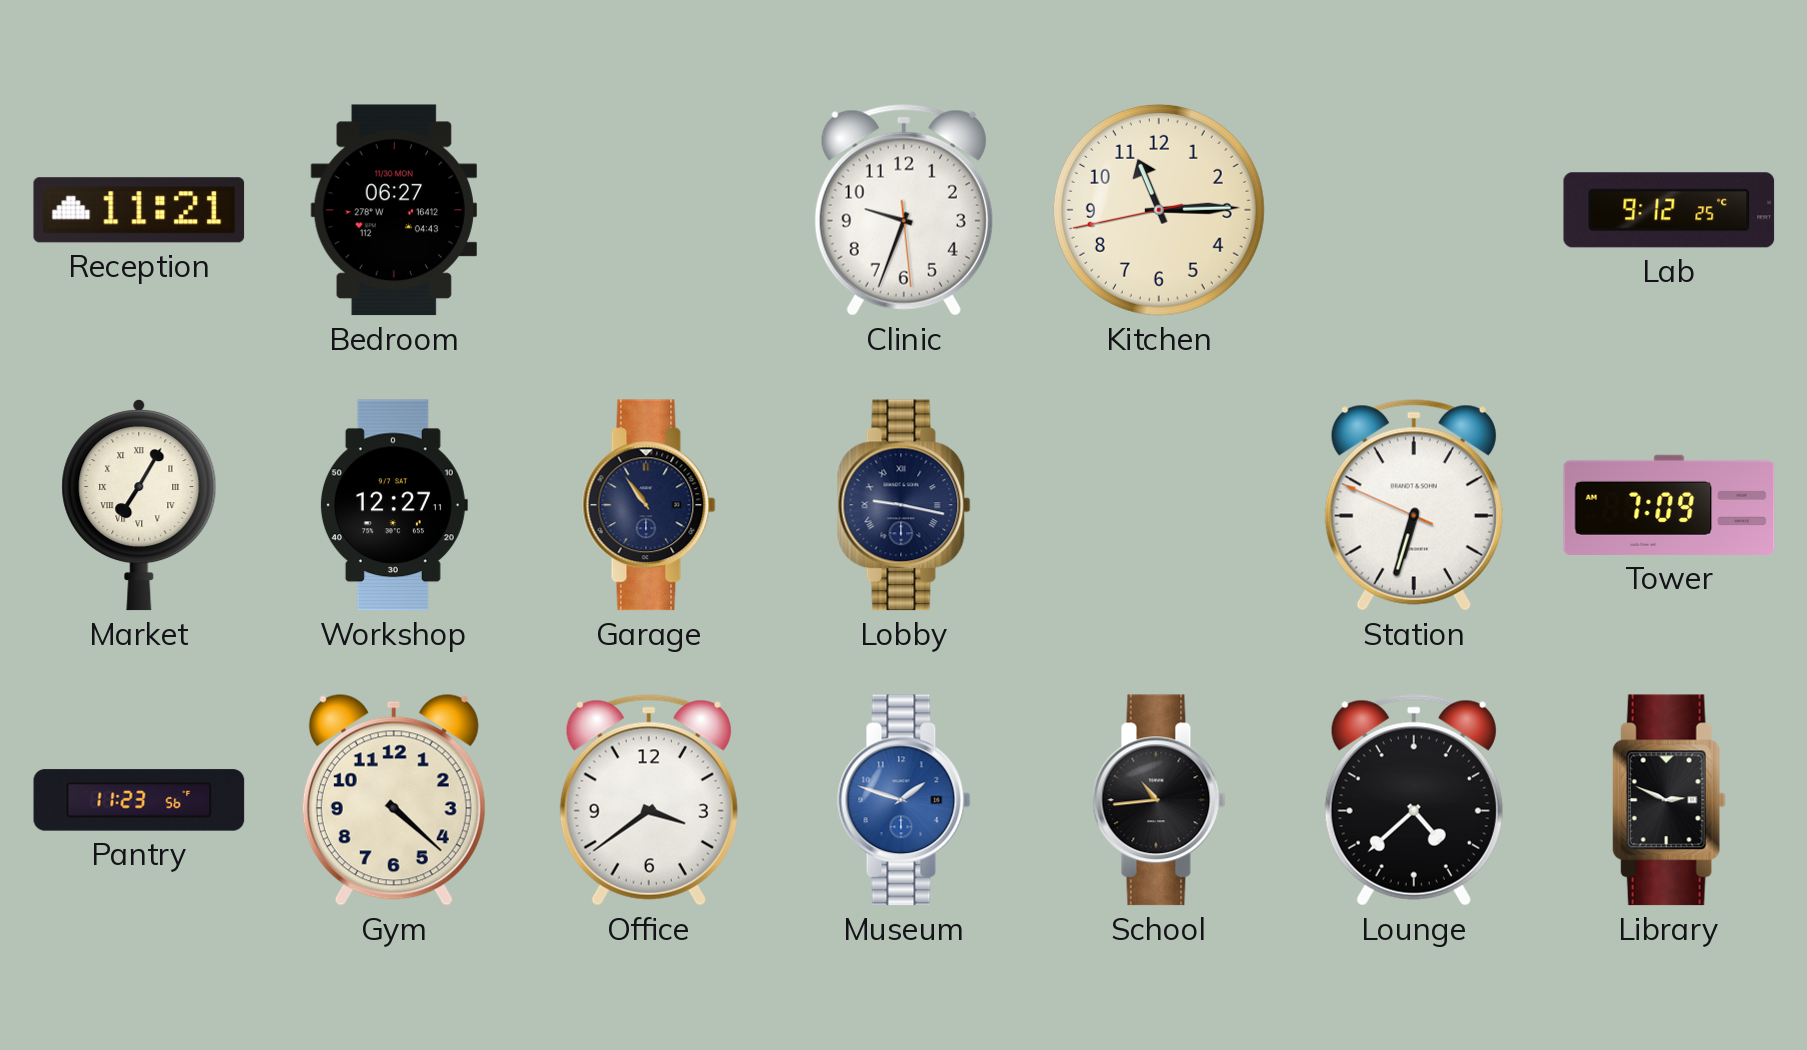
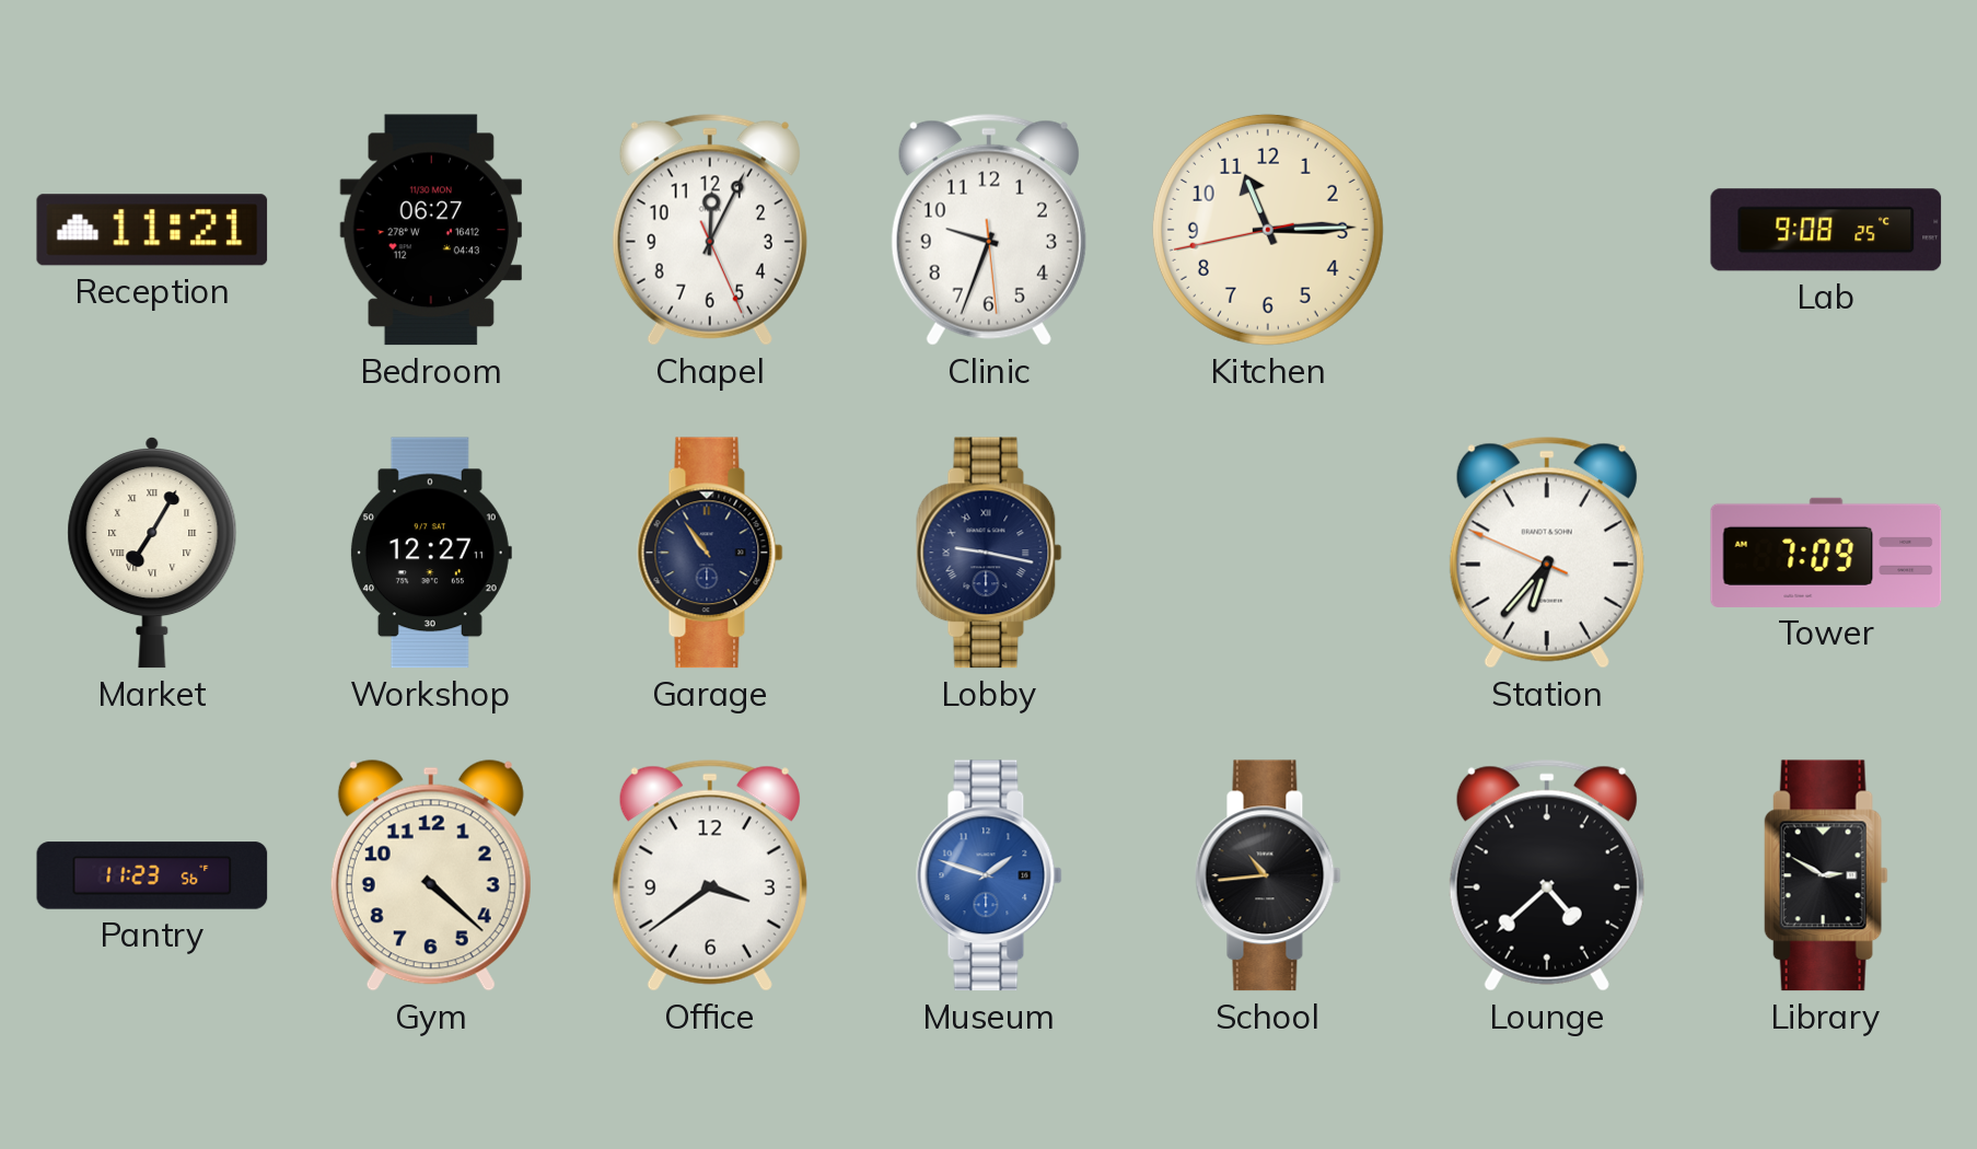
Chapel: none -> 12:04
Lab: 9:12 -> 9:08
Station: 6:32 -> 6:36
Library: 2:49 -> 2:50
